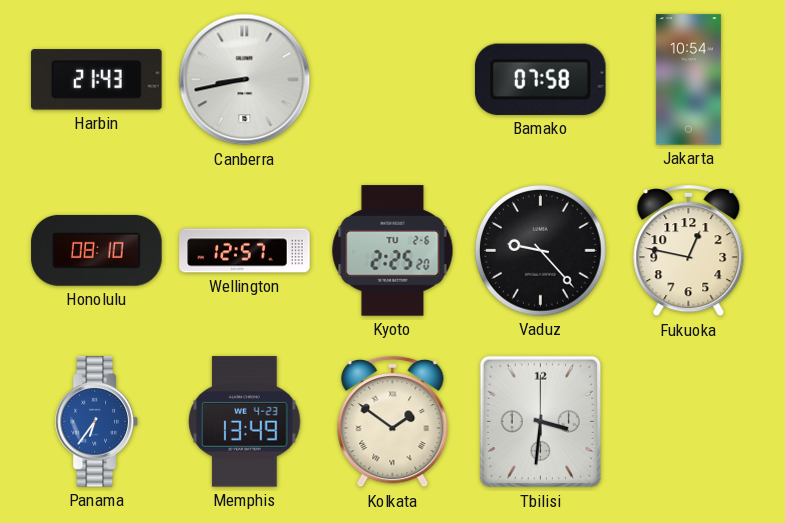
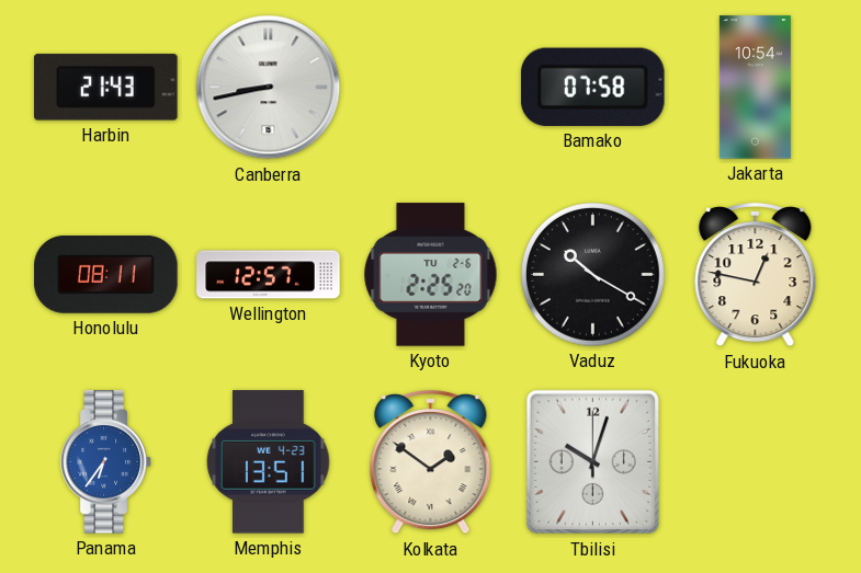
Honolulu: 08:10 -> 08:11
Vaduz: 9:23 -> 10:20
Memphis: 13:49 -> 13:51
Tbilisi: 3:31 -> 10:03
